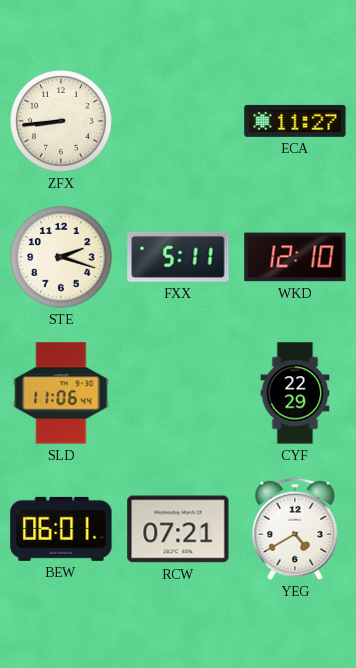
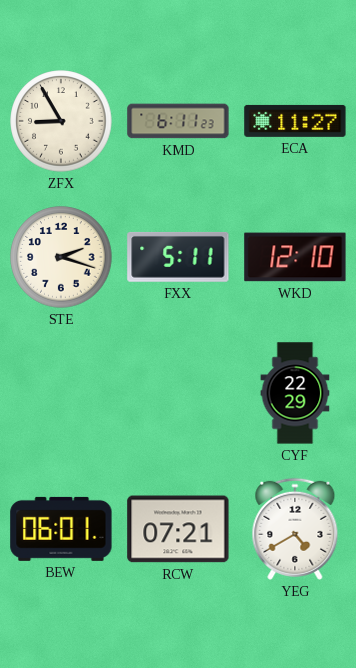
ZFX: 8:44 -> 8:55
KMD: none -> 6:11
SLD: 11:06 -> none
